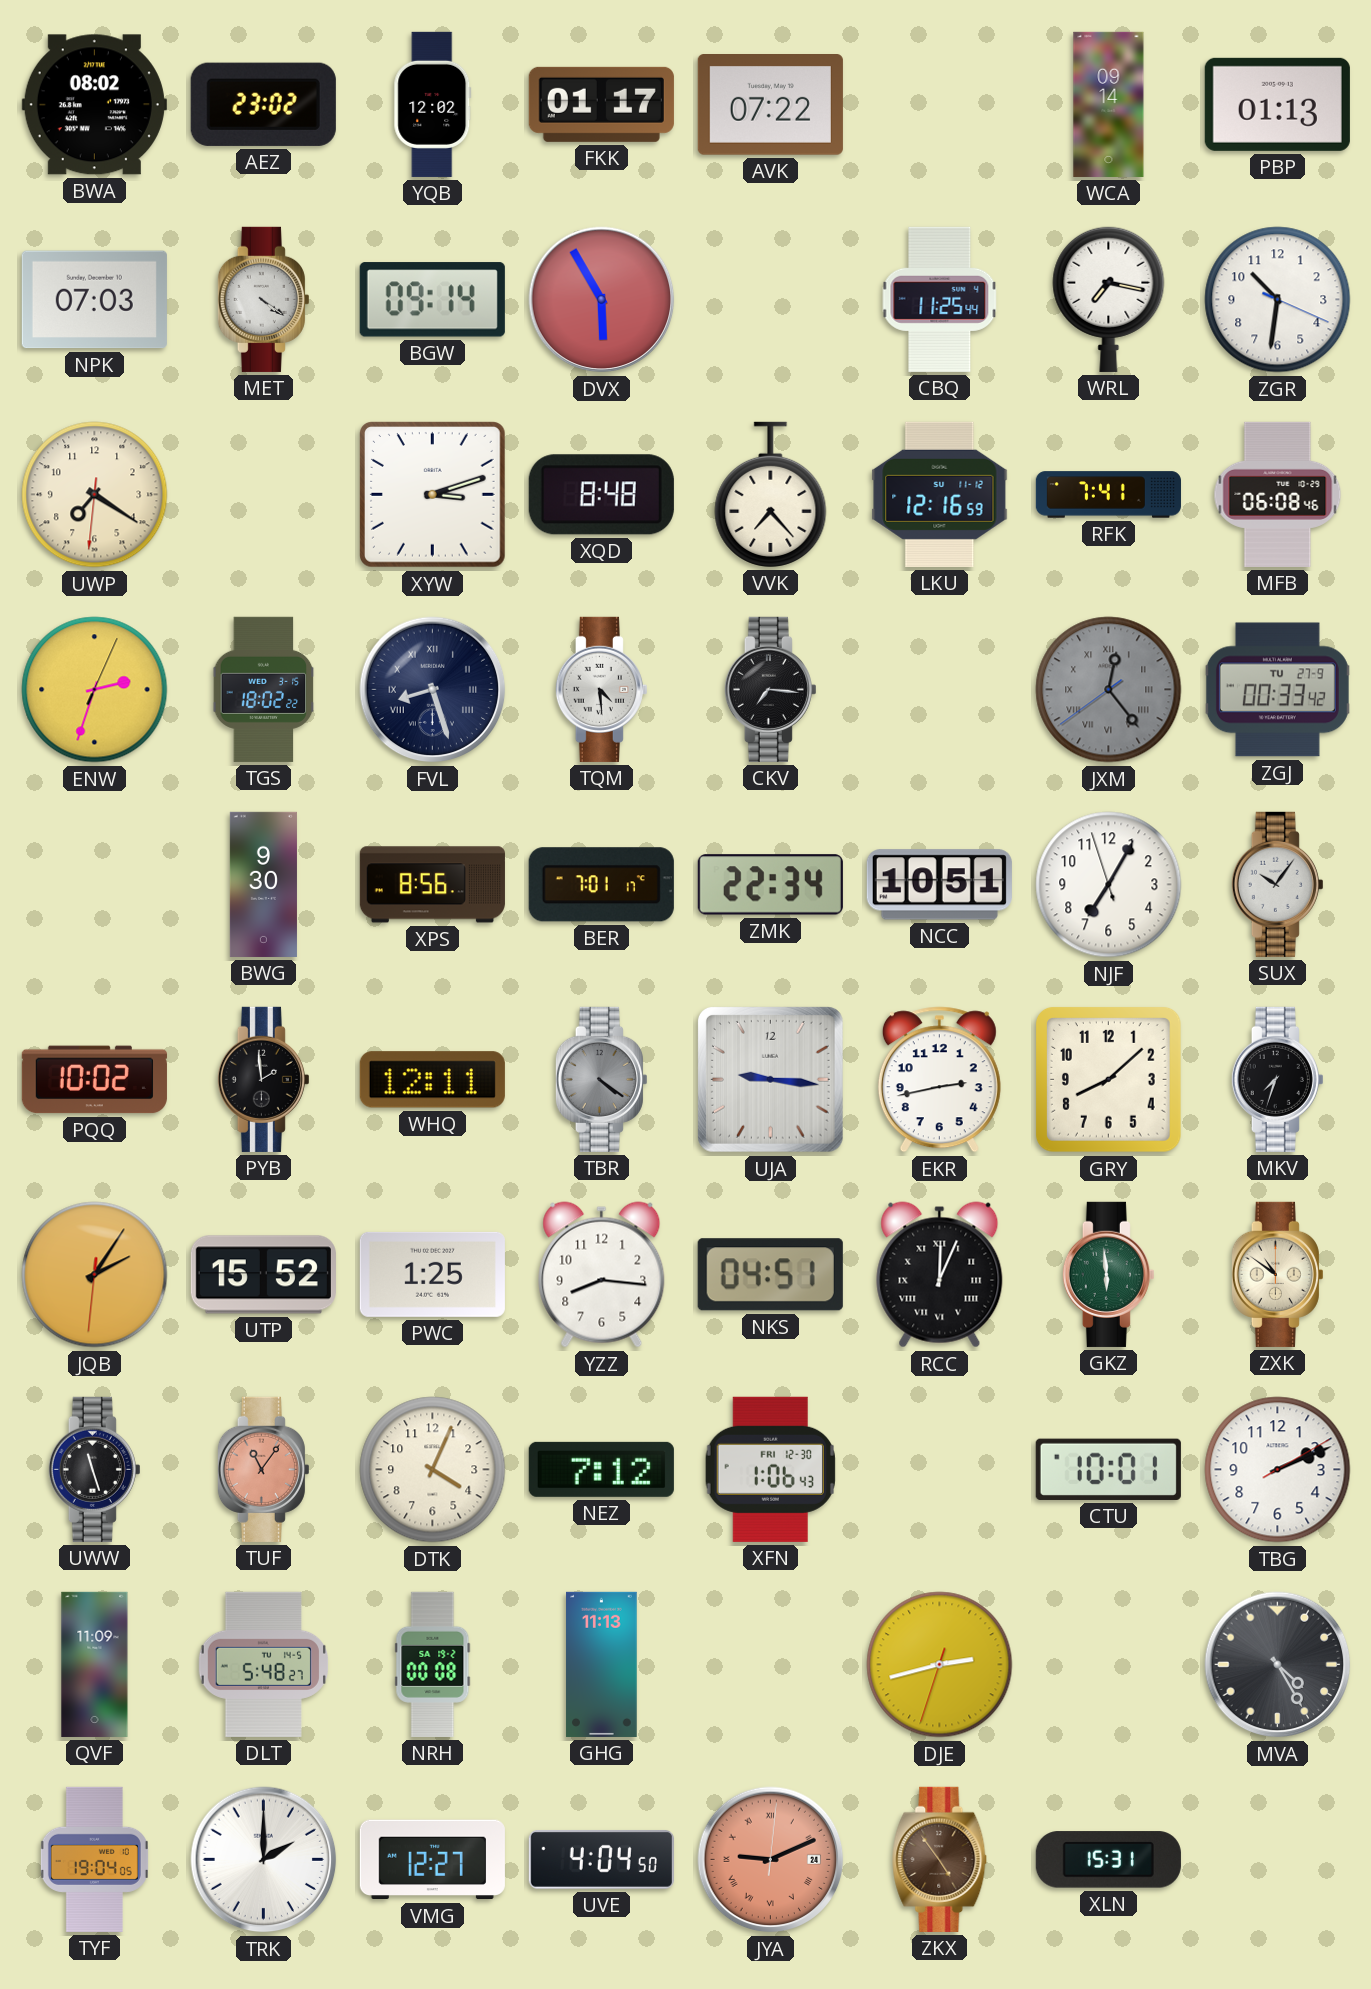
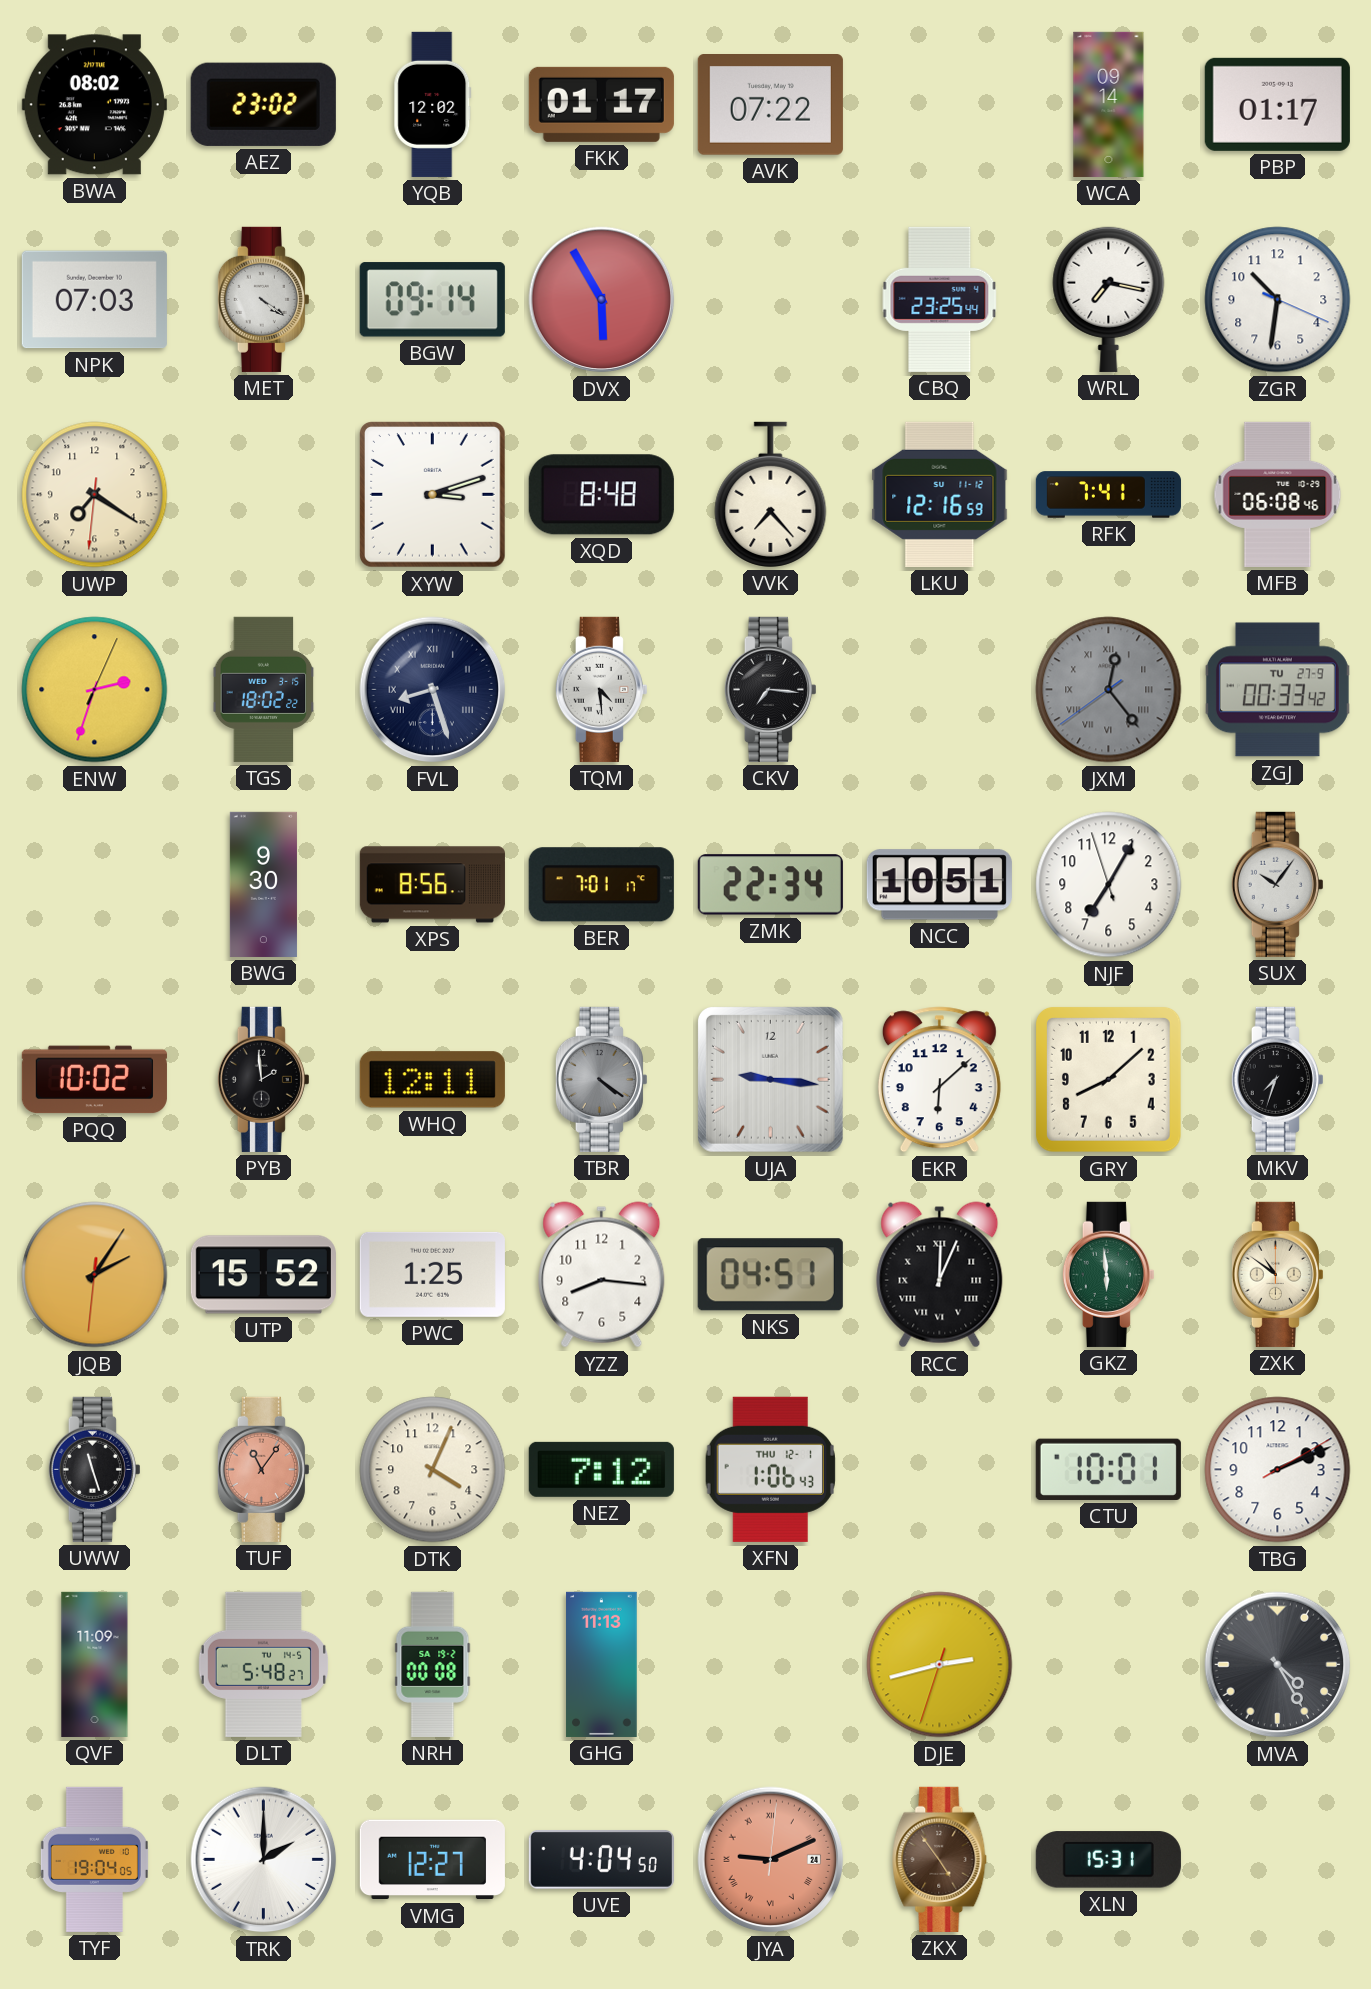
PBP: 01:13 -> 01:17
CBQ: 11:25 -> 23:25
EKR: 2:43 -> 6:08
XFN date: FRI 12-30 -> THU 12-1
